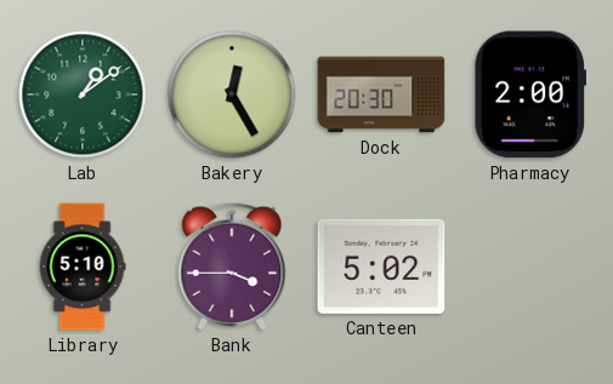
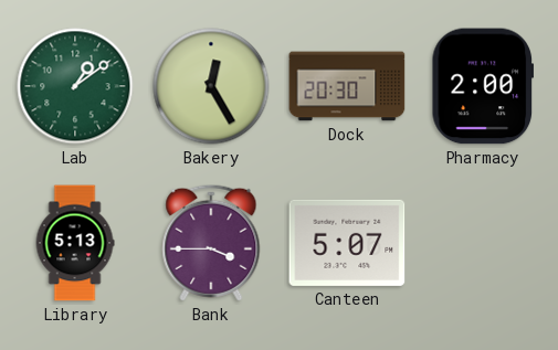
Library: 5:10 -> 5:13
Canteen: 5:02 -> 5:07
